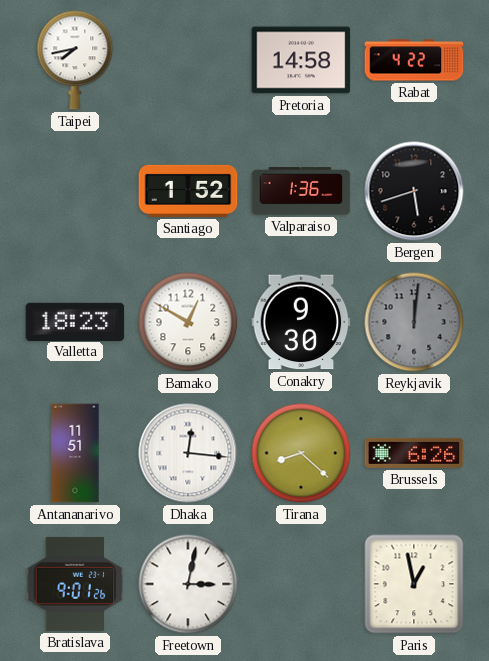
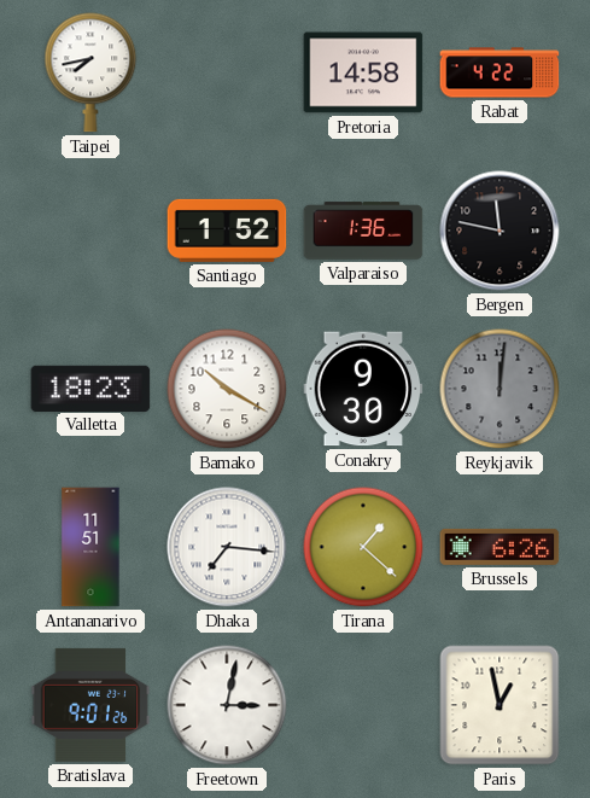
Bergen: 5:42 -> 11:47
Bamako: 12:50 -> 10:20
Dhaka: 12:16 -> 7:16
Tirana: 8:22 -> 1:22
